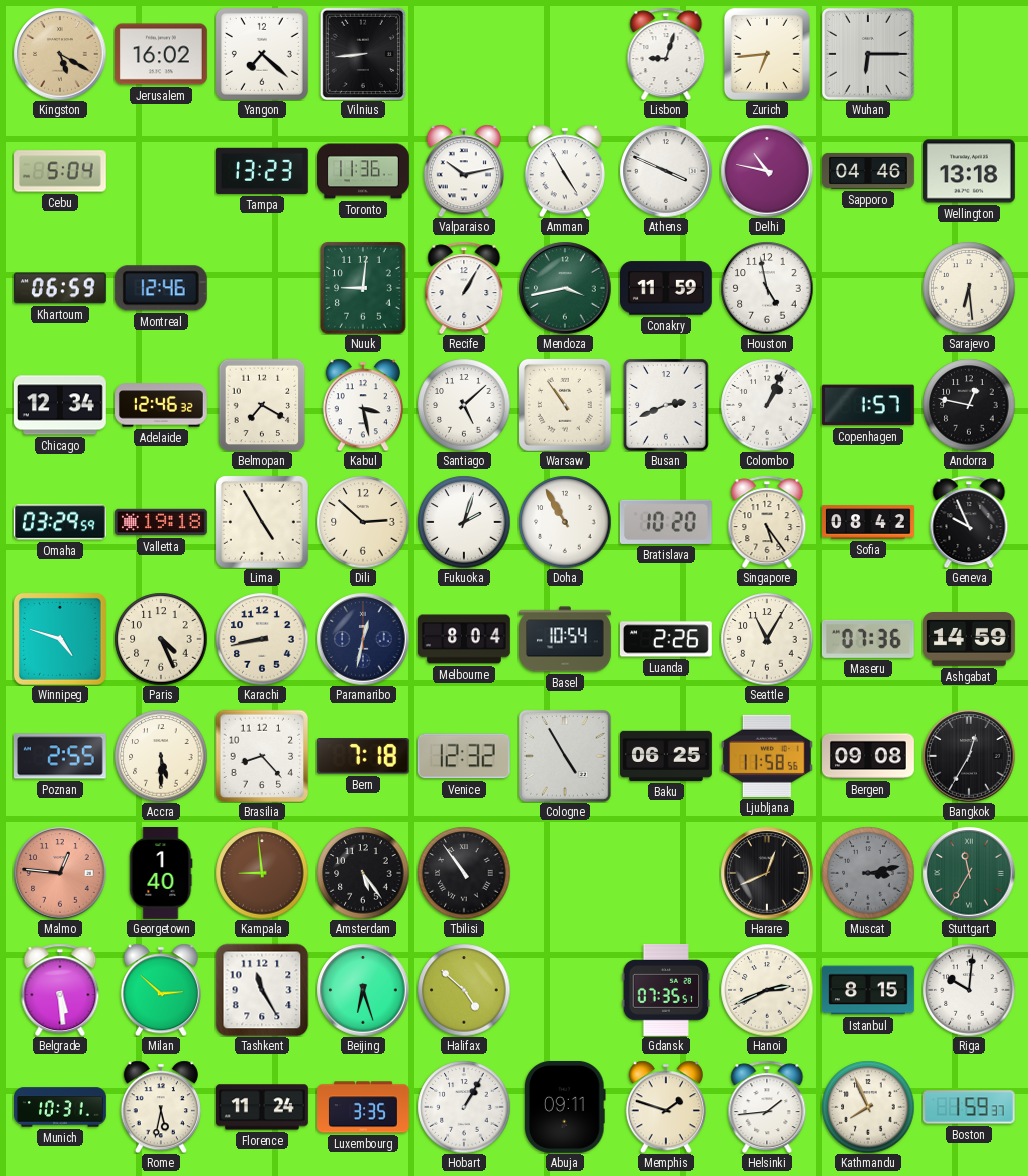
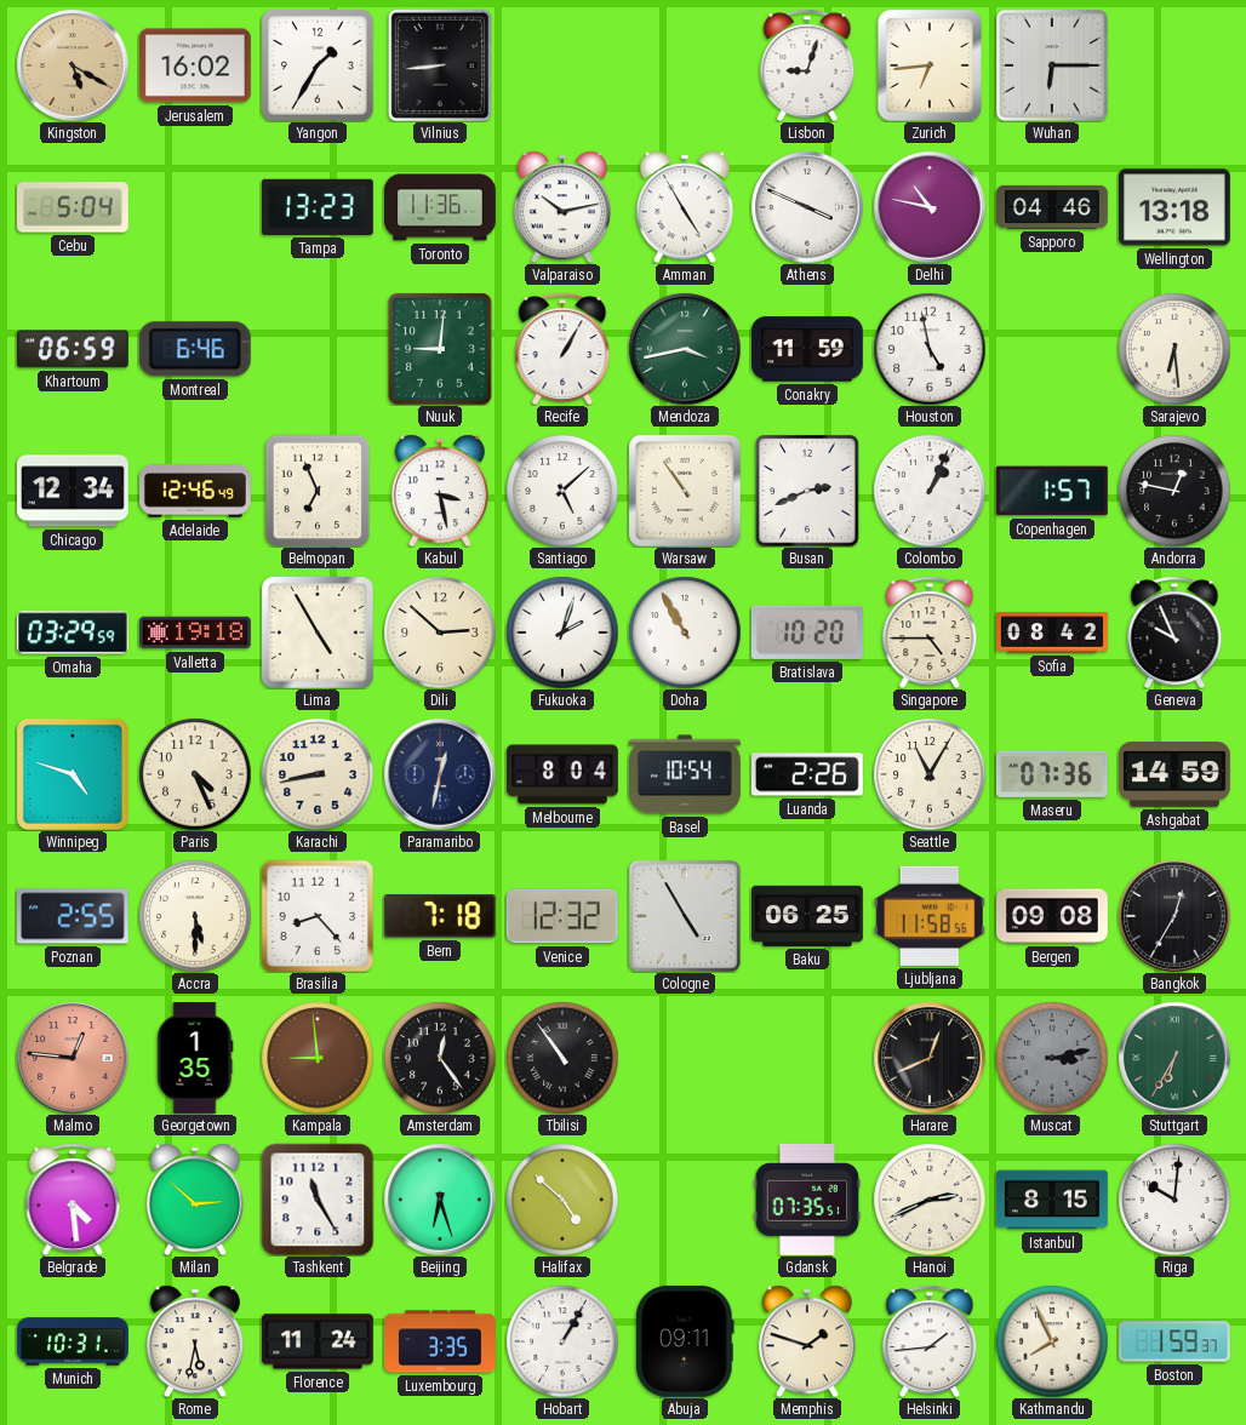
Yangon: 7:22 -> 1:35
Montreal: 12:46 -> 6:46
Adelaide: 12:46:32 -> 12:46:49
Belmopan: 7:20 -> 6:56
Singapore: 5:24 -> 4:45
Georgetown: 1:40 -> 1:35
Amsterdam: 5:24 -> 12:24
Stuttgart: 11:35 -> 6:35
Belgrade: 5:29 -> 4:29
